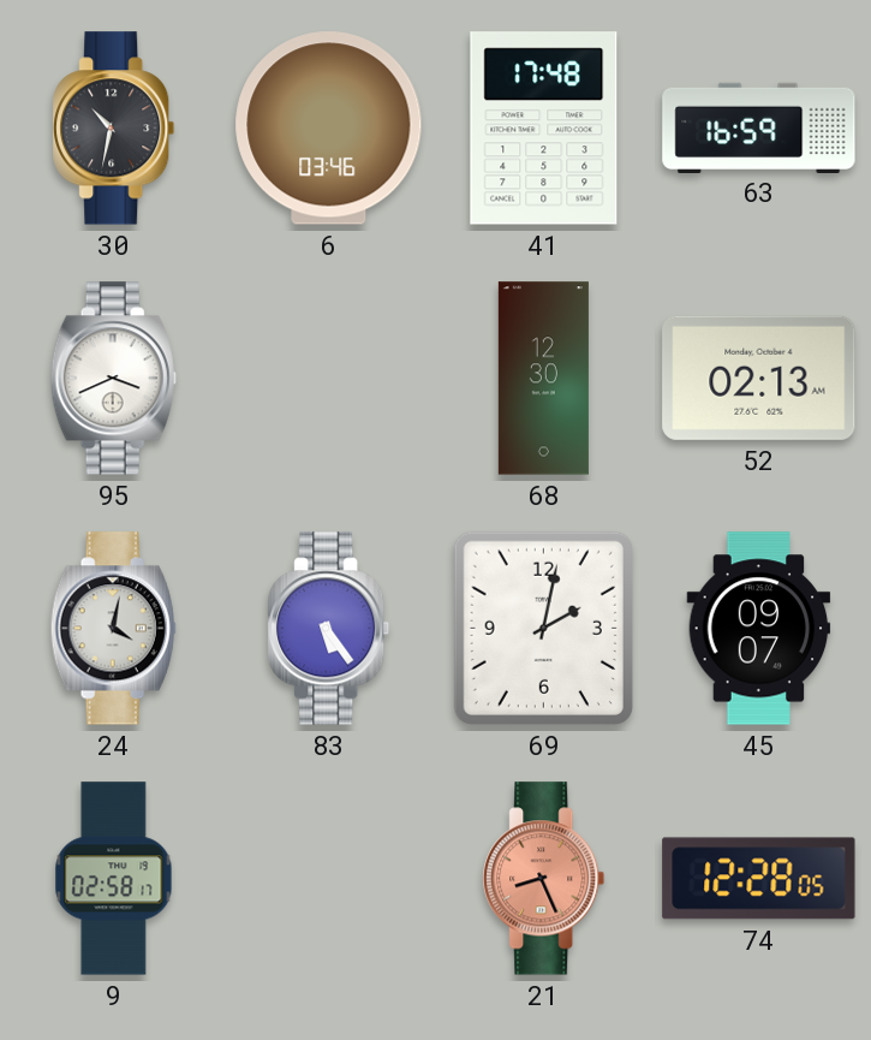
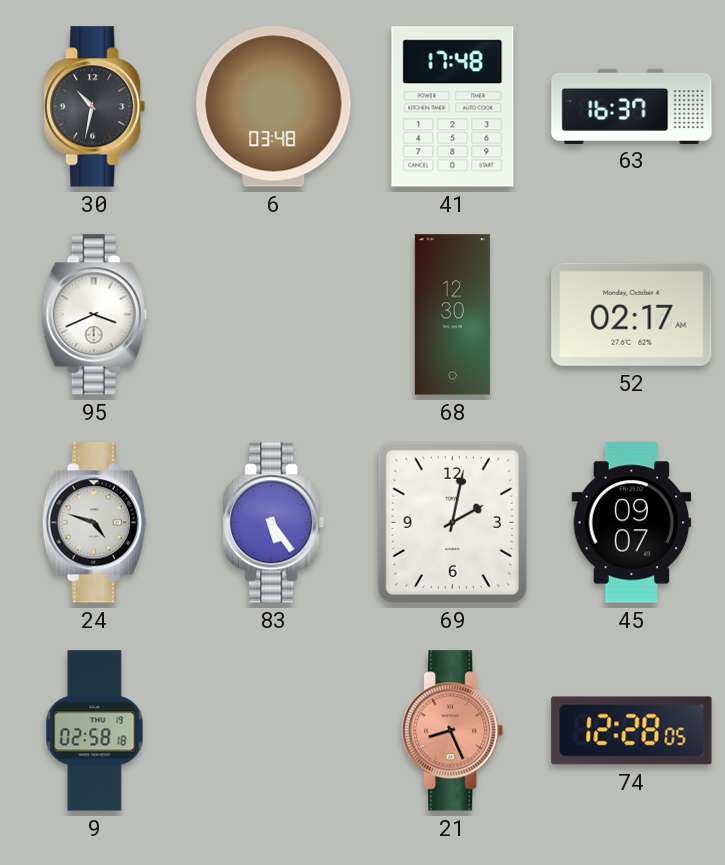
6: 03:46 -> 03:48
63: 16:59 -> 16:37
52: 02:13 -> 02:17
24: 4:02 -> 4:48
9: 02:58:17 -> 02:58:18
